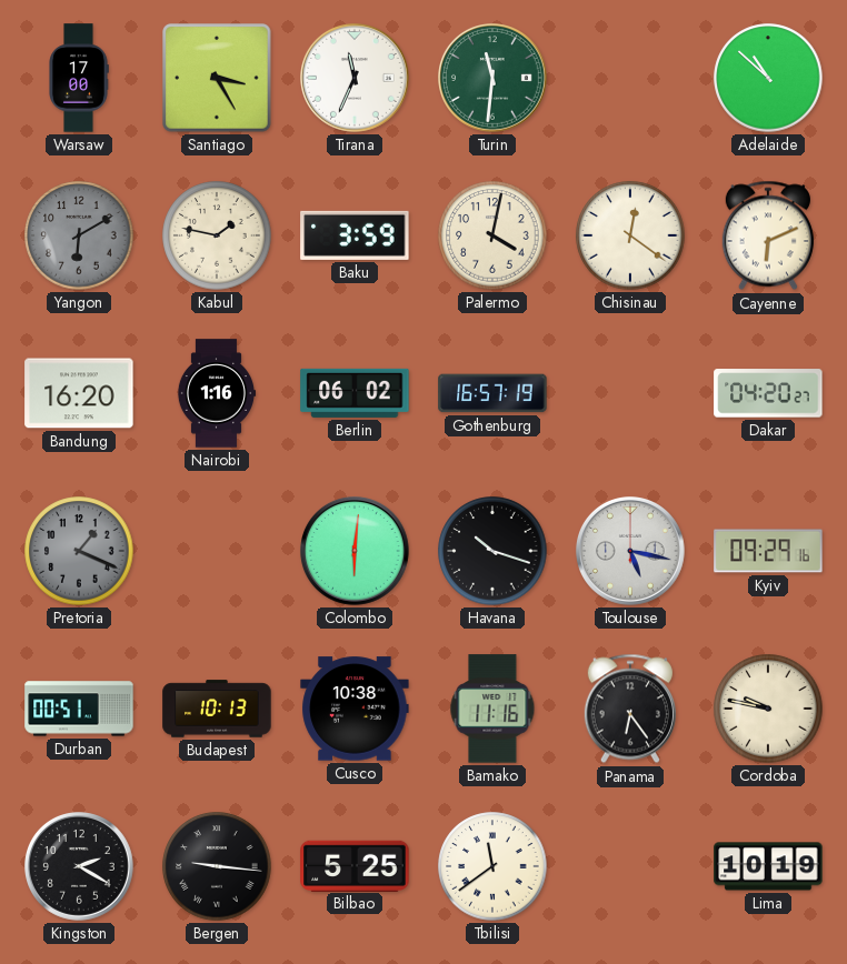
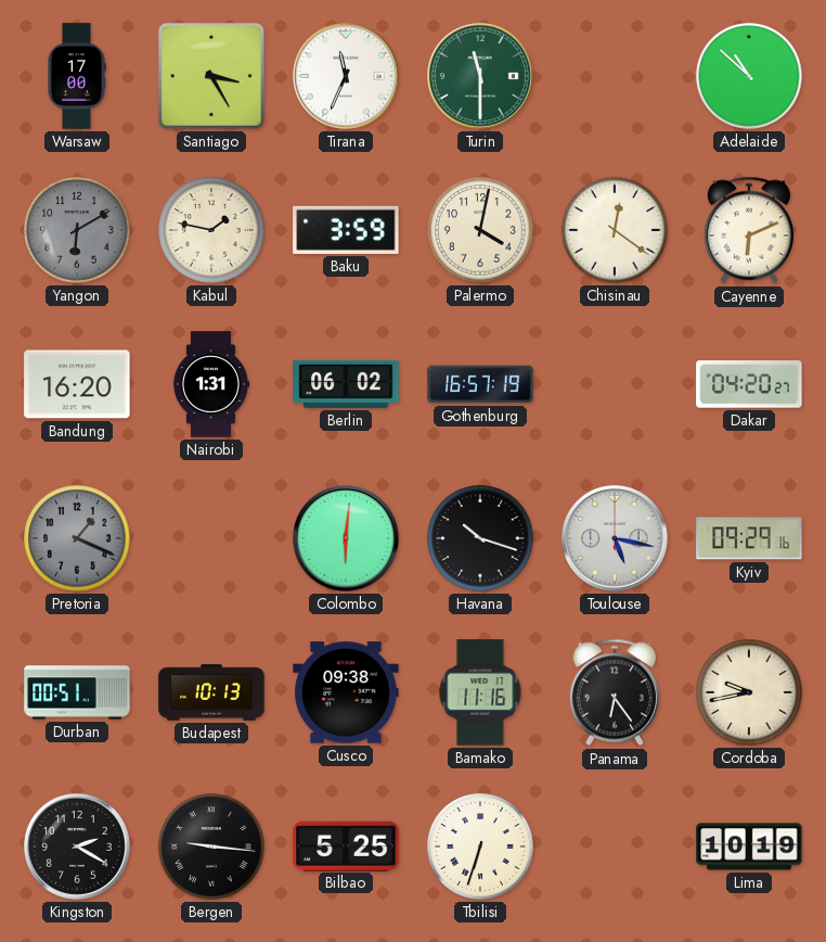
Turin: 11:31 -> 11:30
Nairobi: 1:16 -> 1:31
Cusco: 10:38 -> 09:38
Cordoba: 9:47 -> 9:43
Tbilisi: 11:39 -> 6:33
